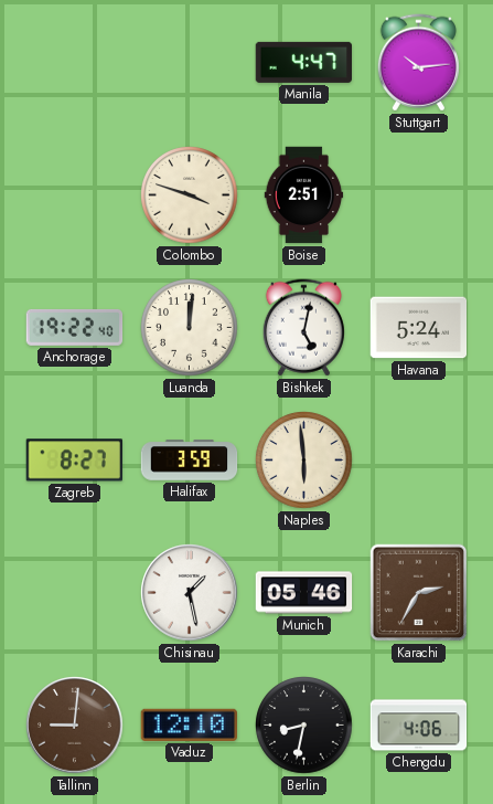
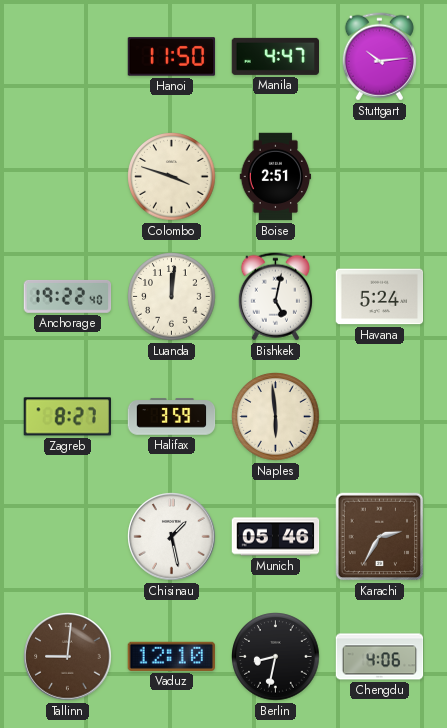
Hanoi: none -> 11:50
